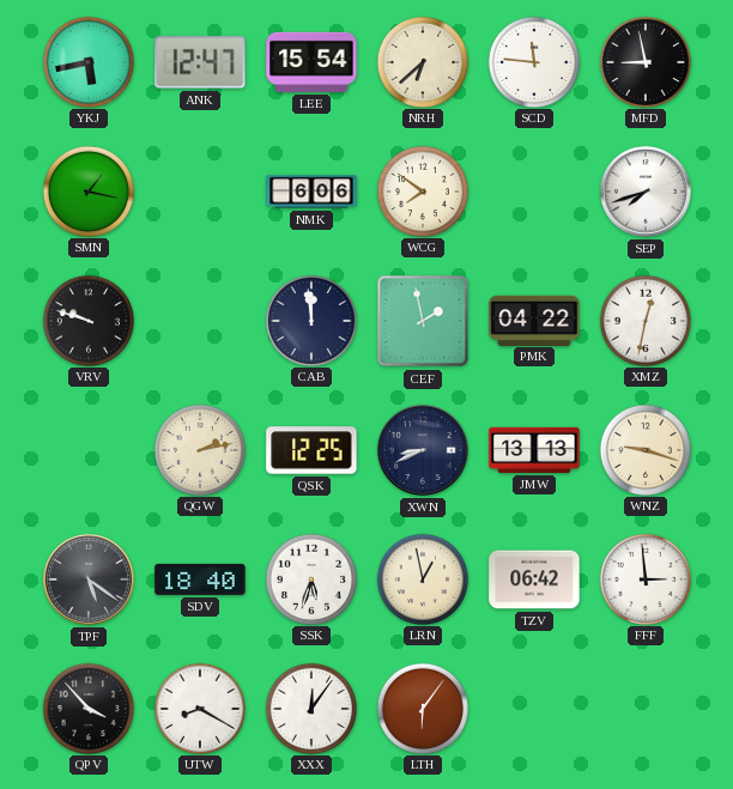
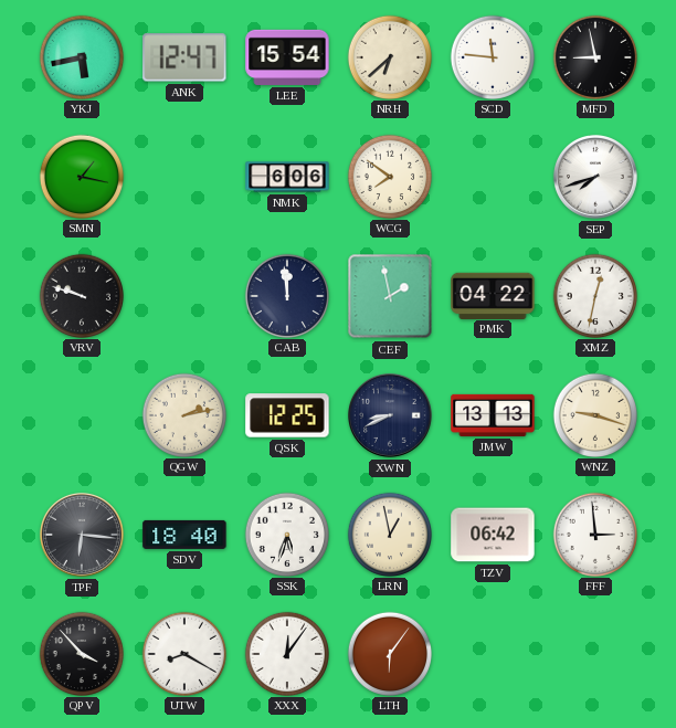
TPF: 5:21 -> 6:16
